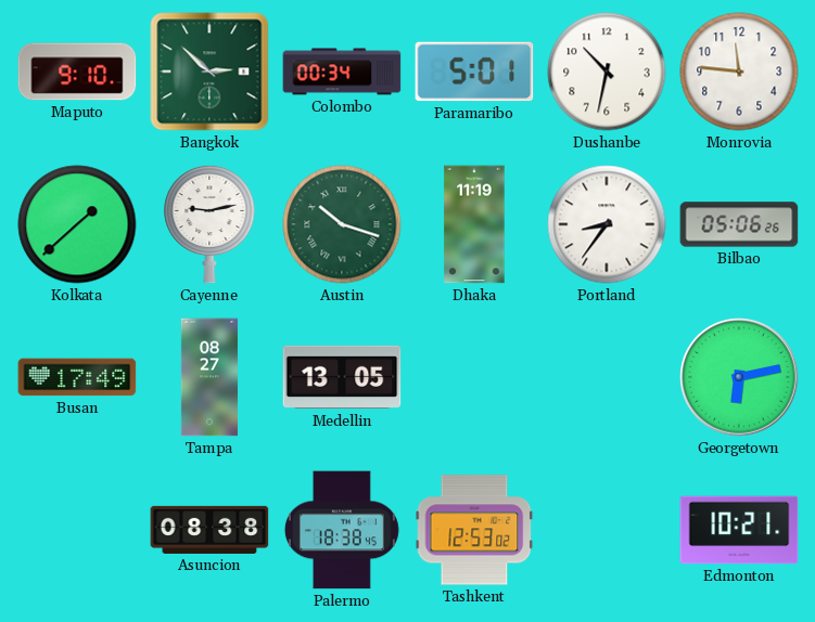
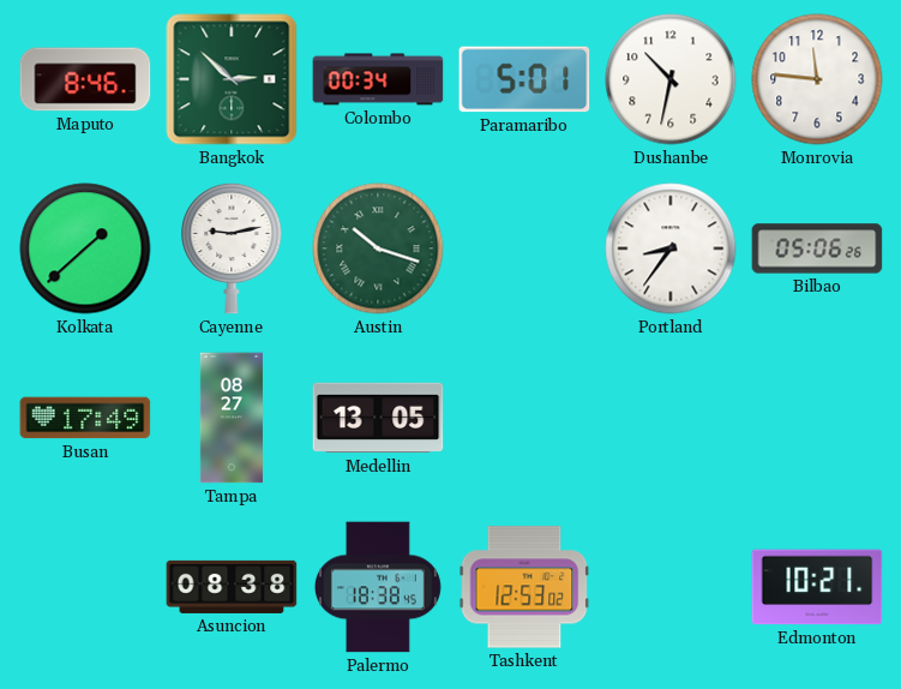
Maputo: 9:10 -> 8:46
Dhaka: 11:19 -> none
Georgetown: 6:13 -> none
